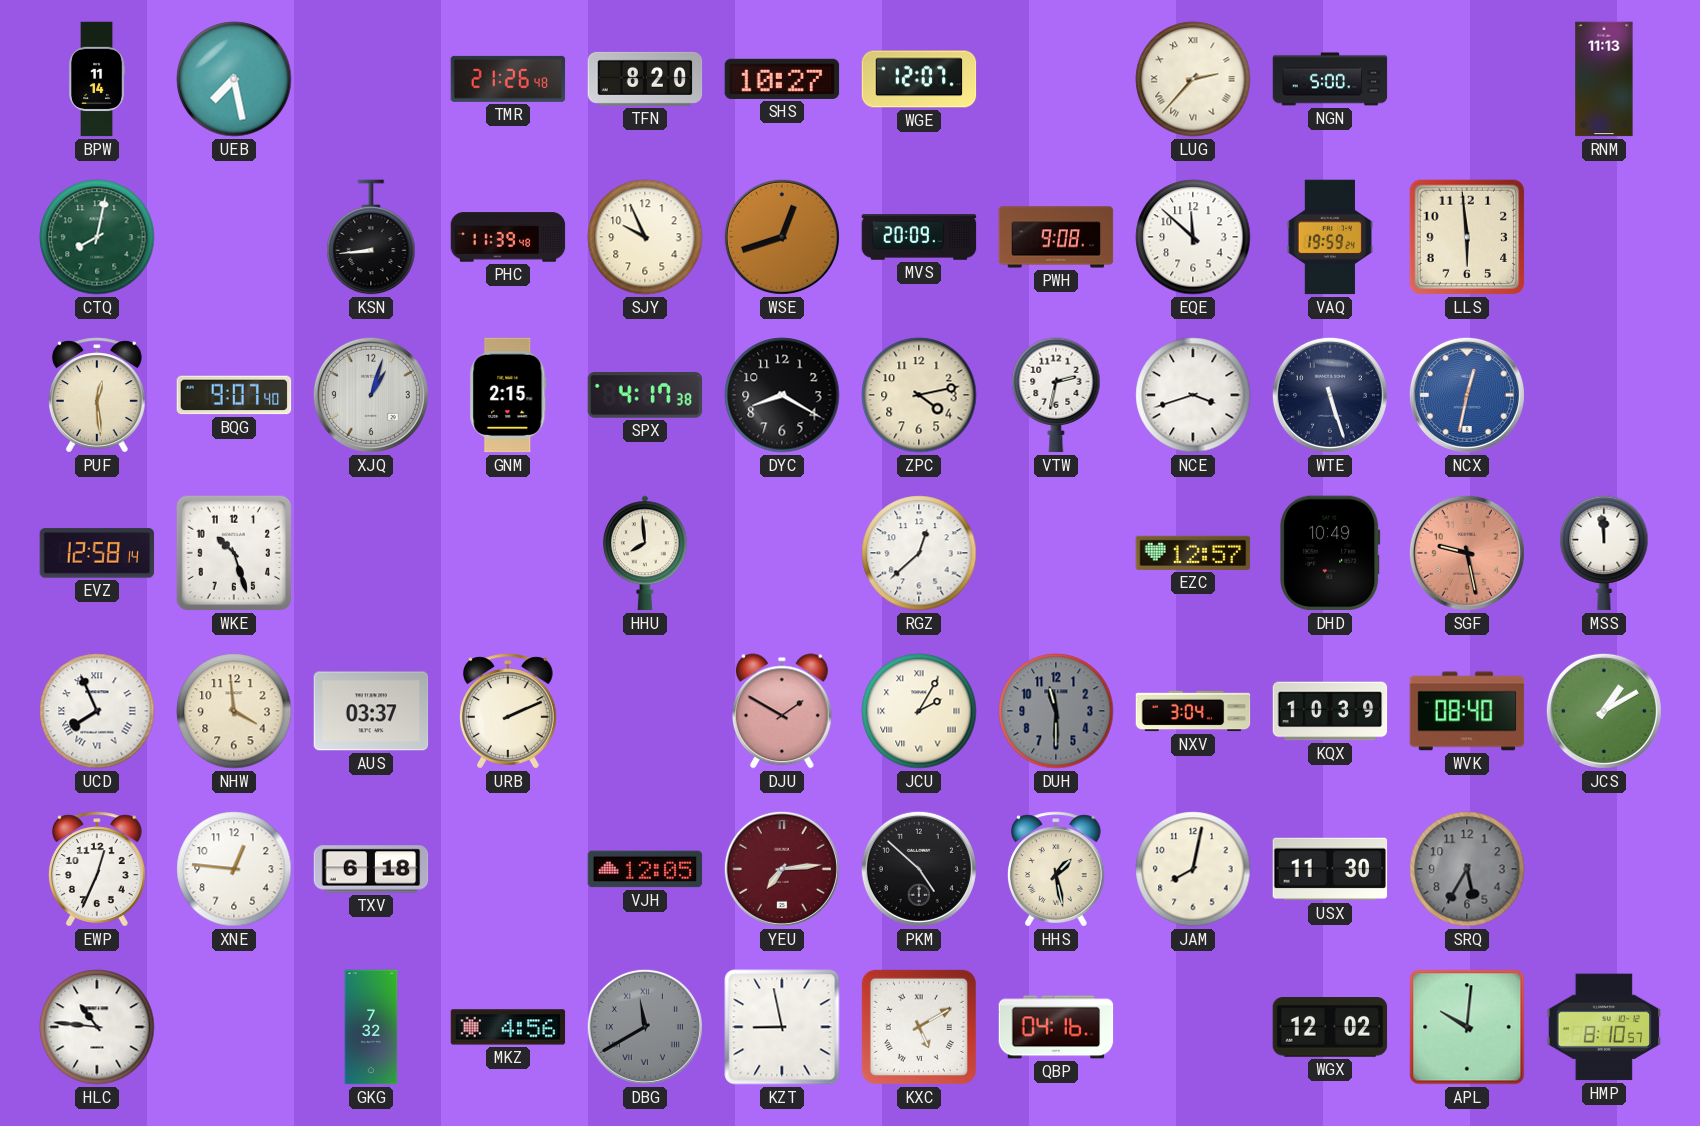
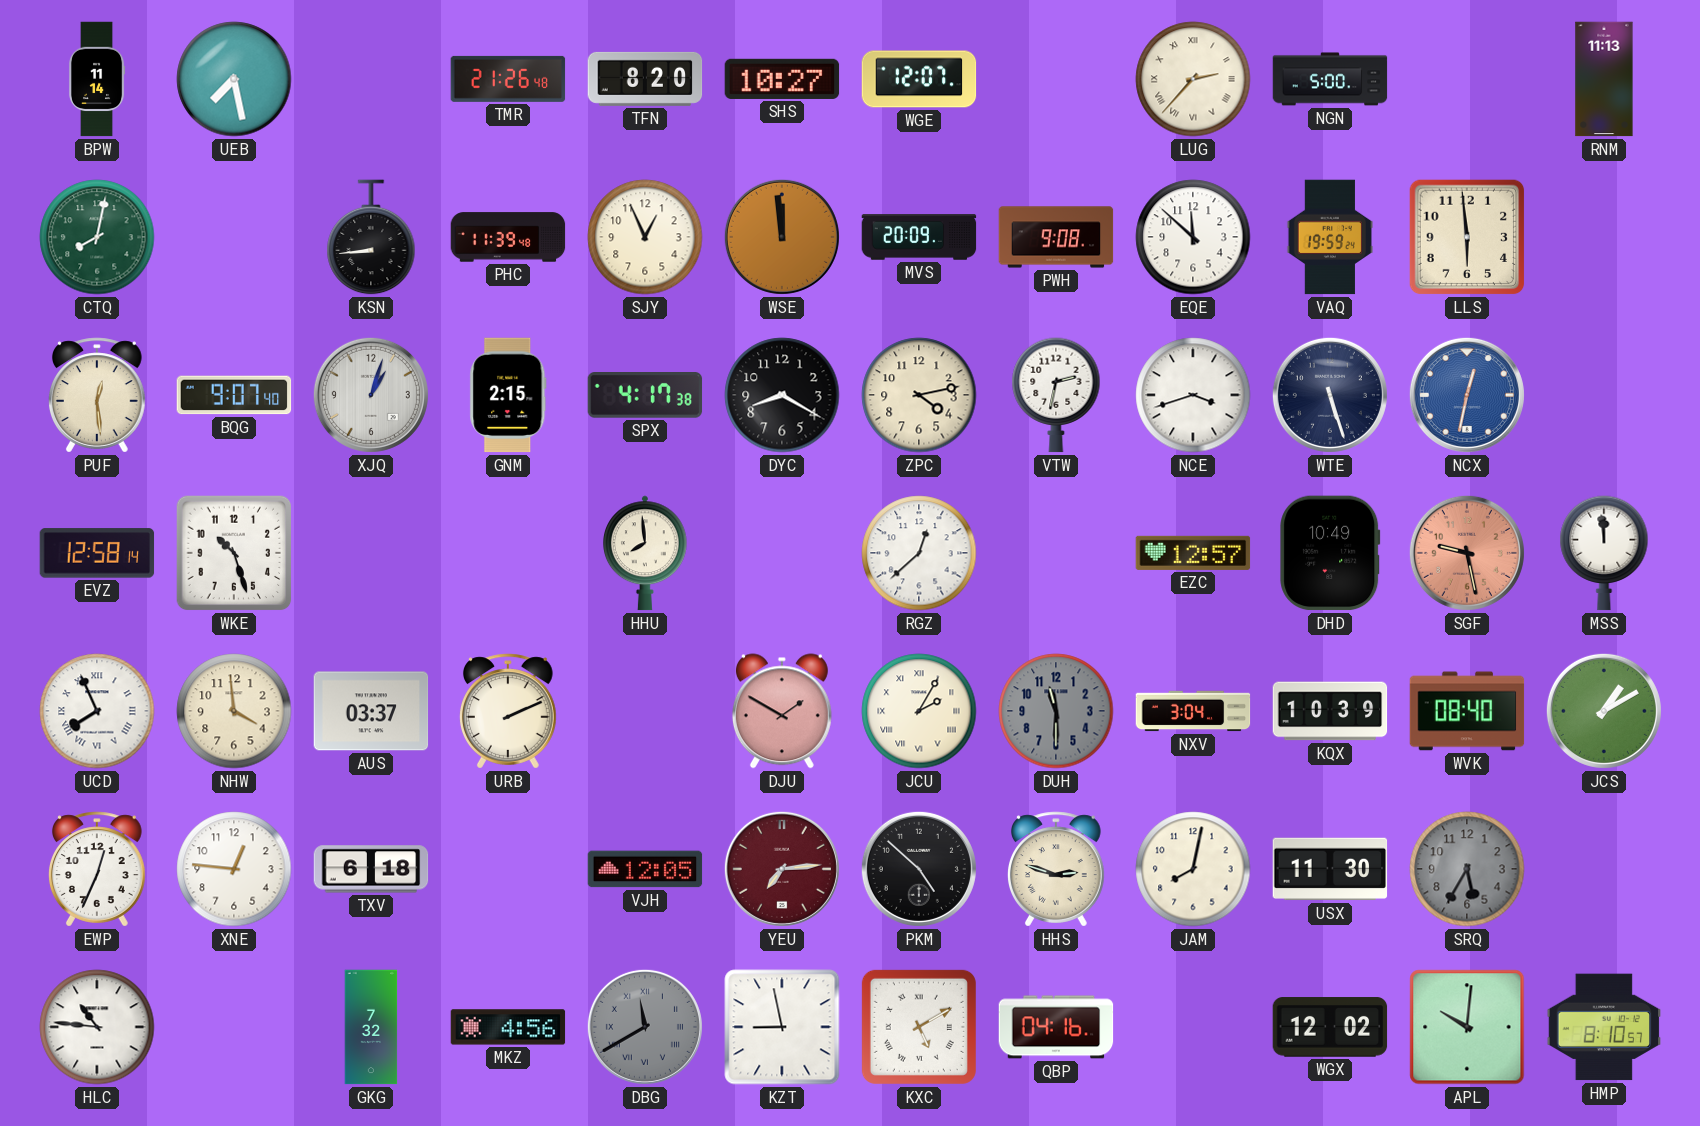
SJY: 9:56 -> 12:56
WSE: 12:42 -> 11:59
HHS: 1:28 -> 2:48
